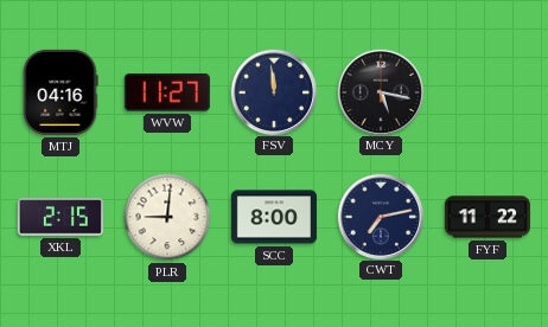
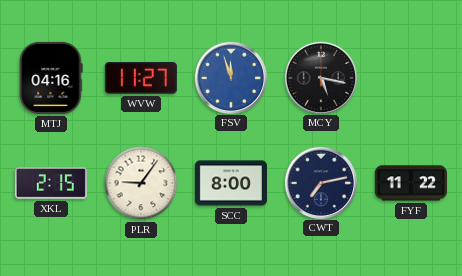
FSV: 11:59 -> 11:57
FSV dial: navy -> blue
PLR: 9:01 -> 9:06
